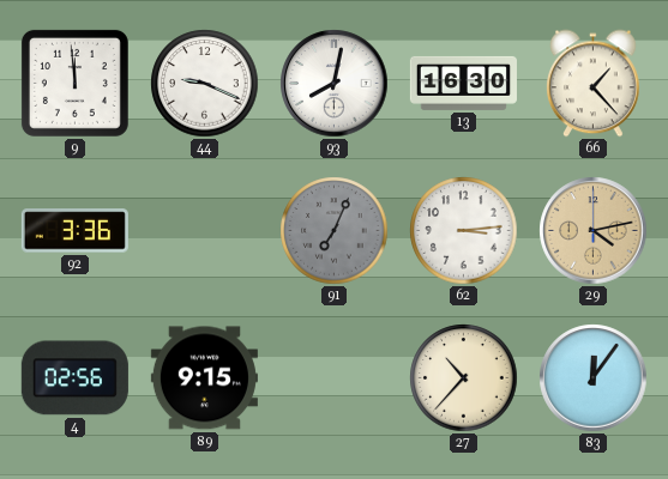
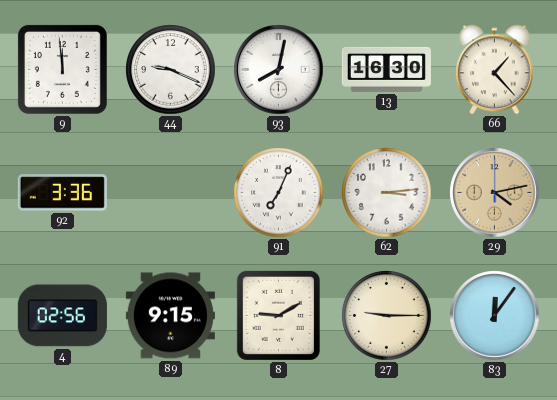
91 dial: grey -> white
8: none -> 9:10
27: 10:37 -> 9:15
